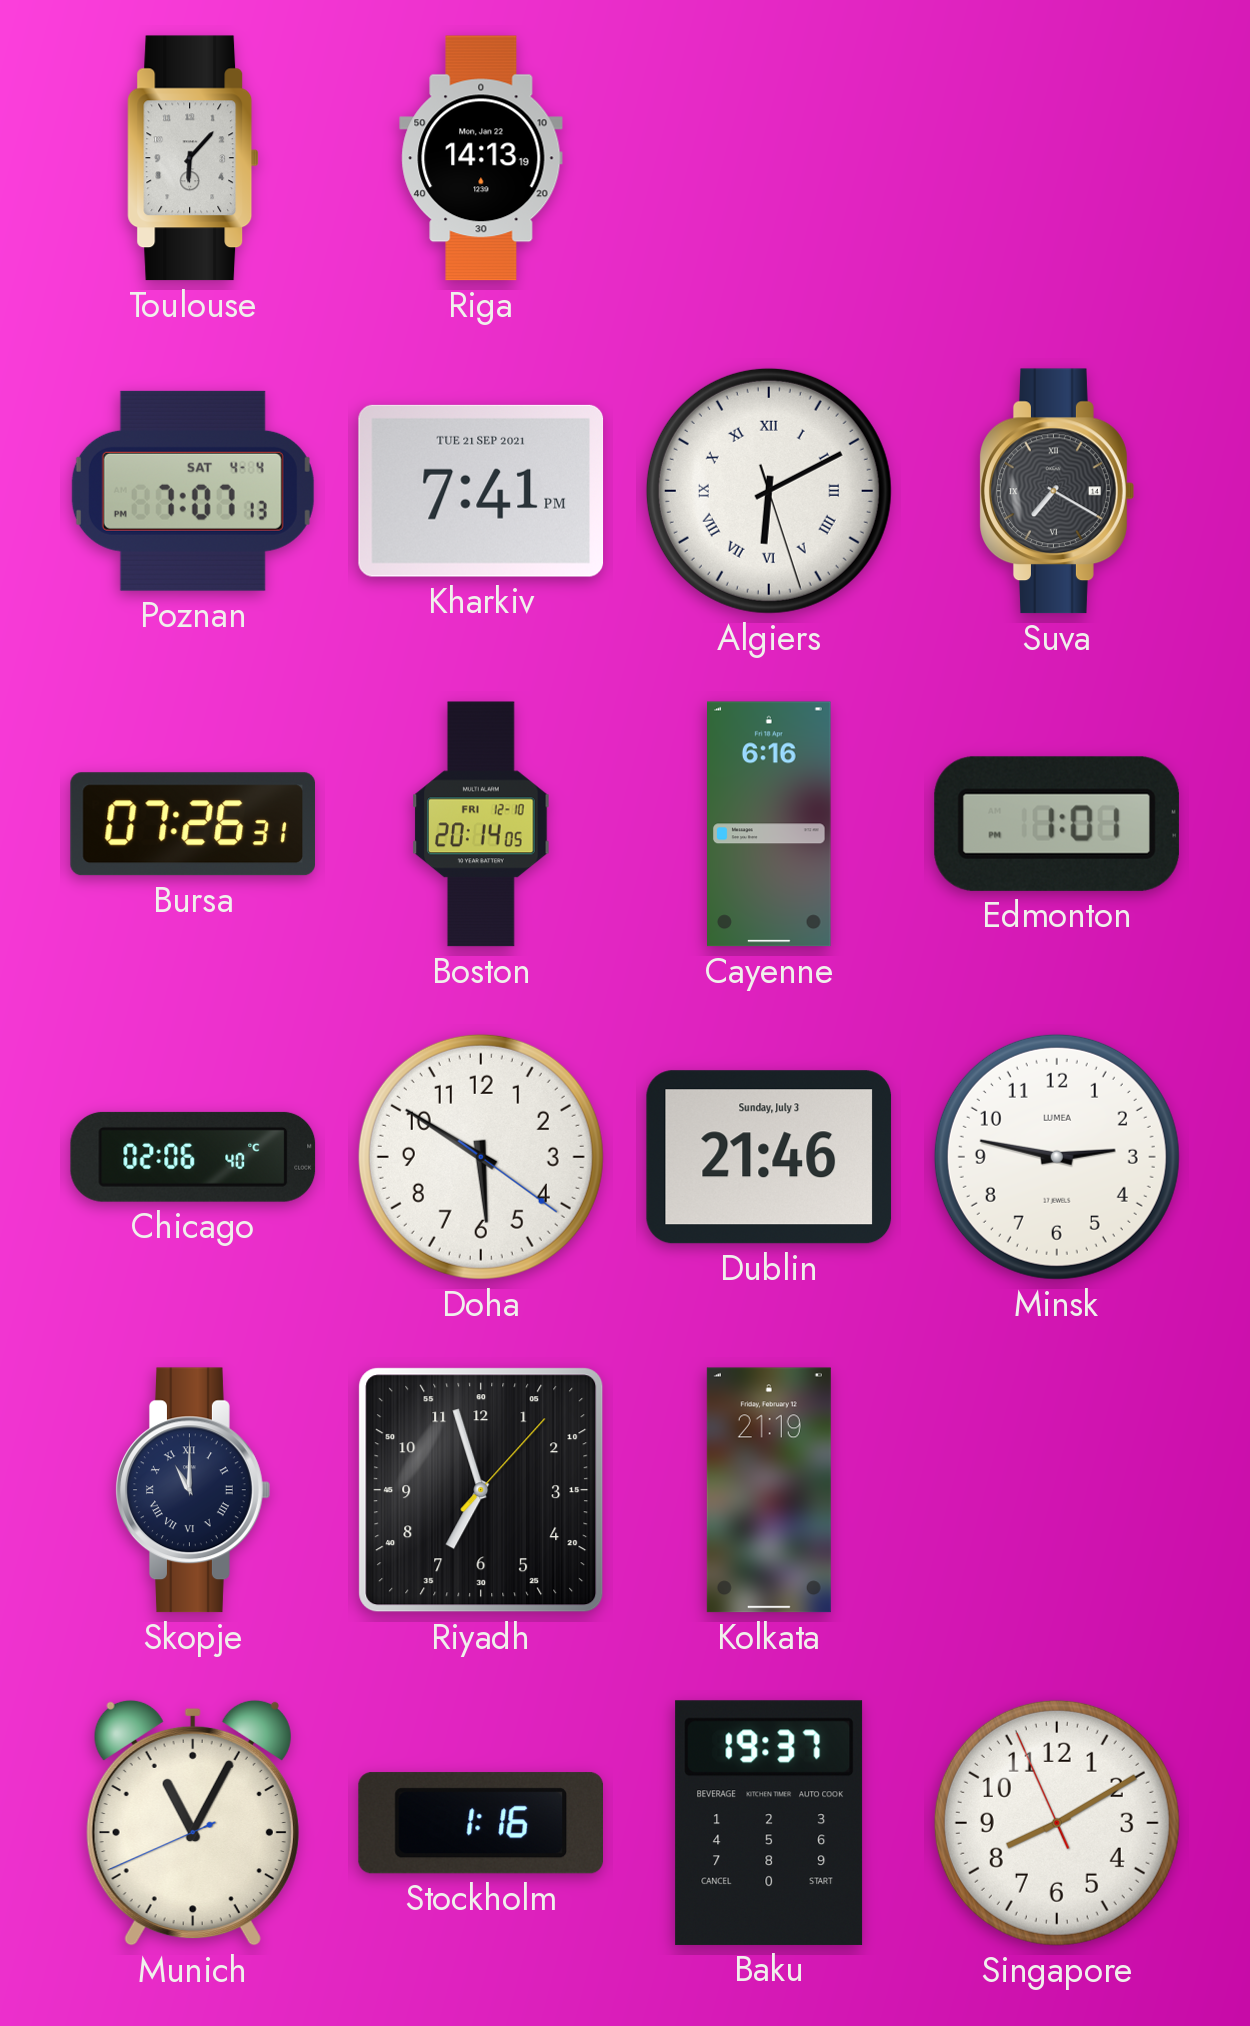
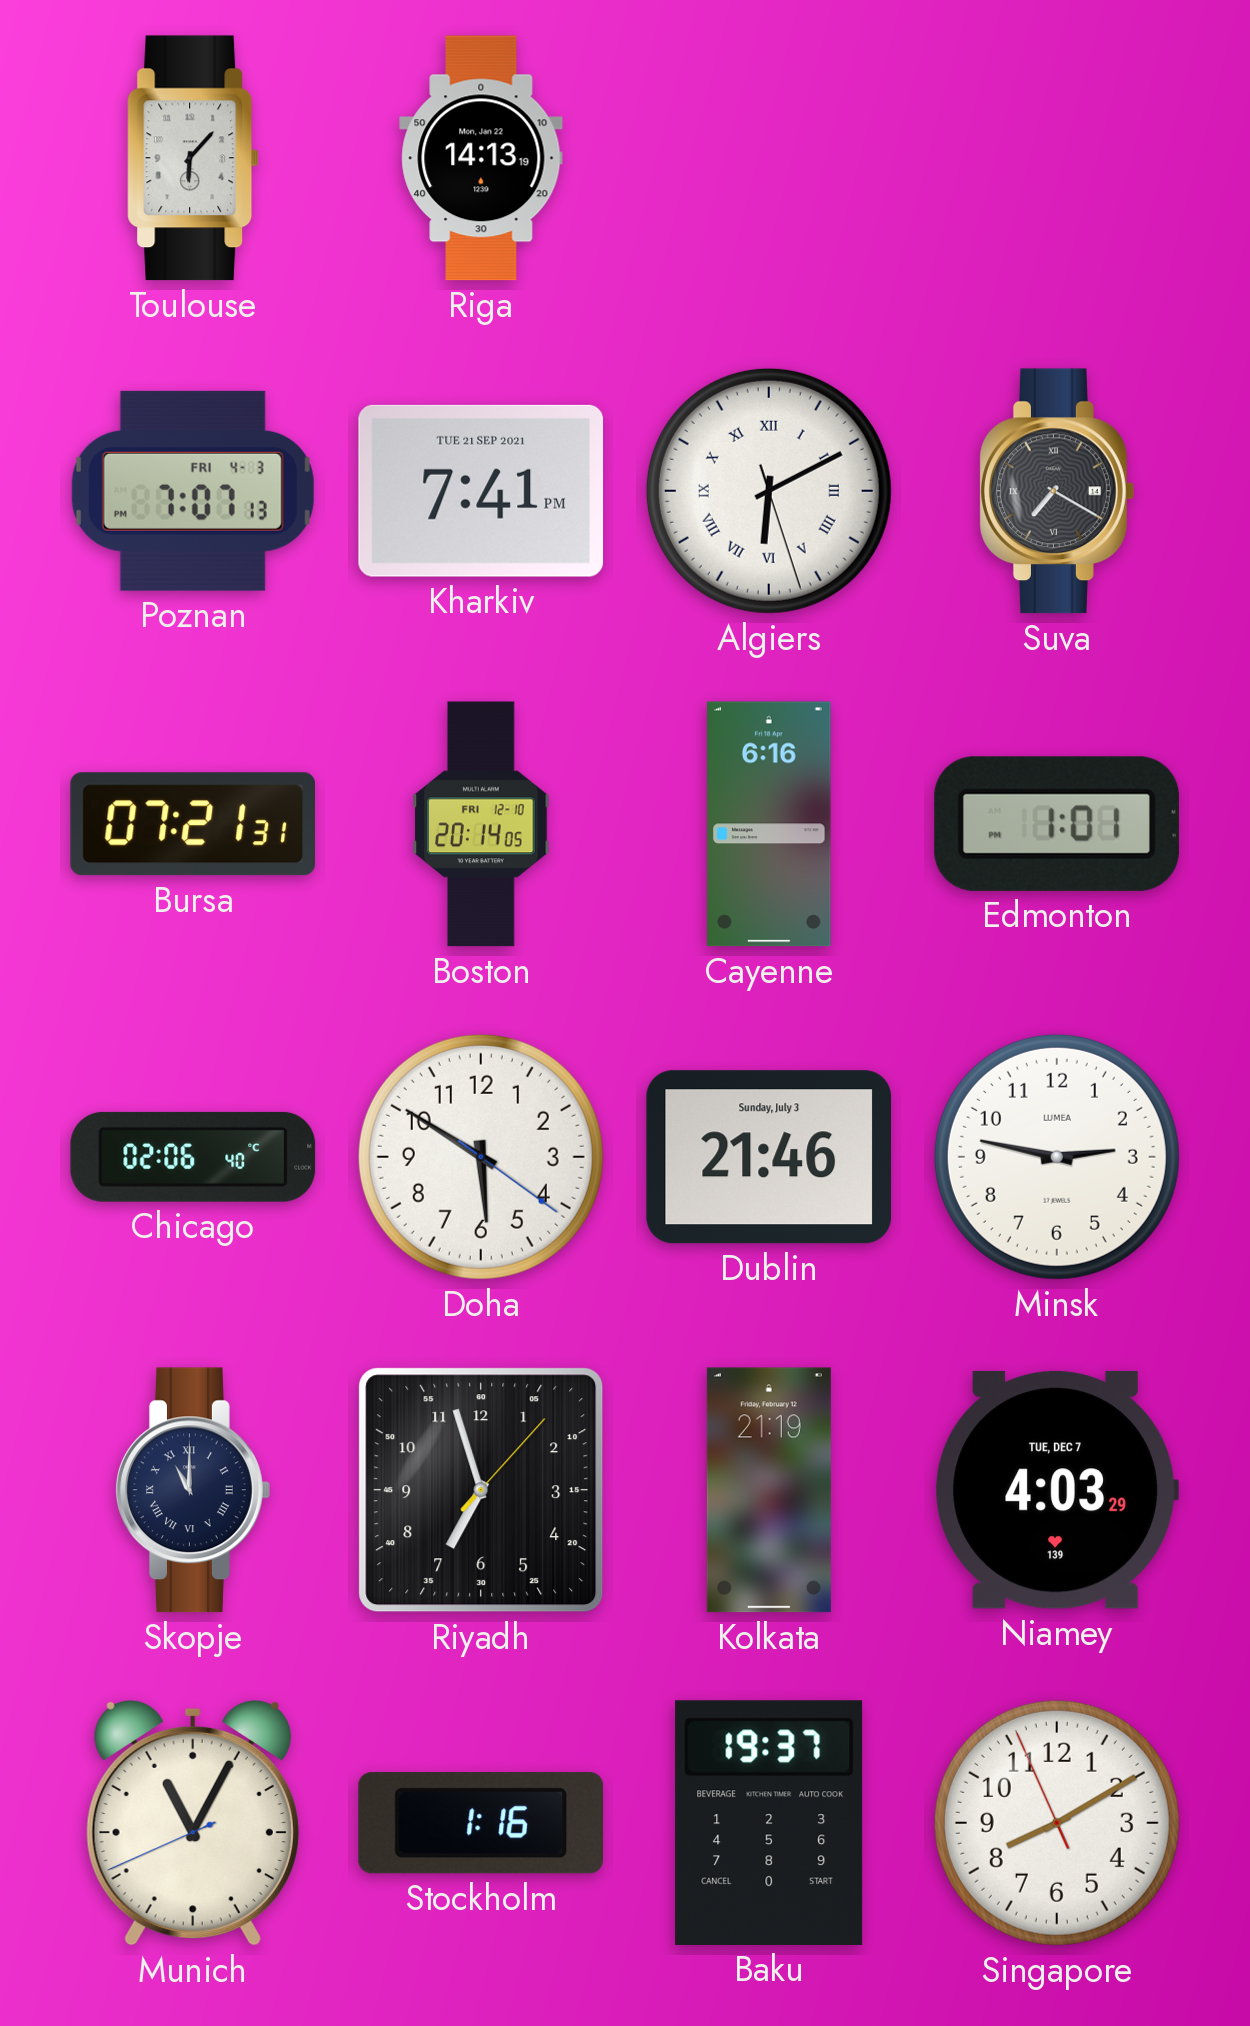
Poznan date: SAT 4-4 -> FRI 4-3
Bursa: 07:26 -> 07:21
Niamey: none -> 4:03
